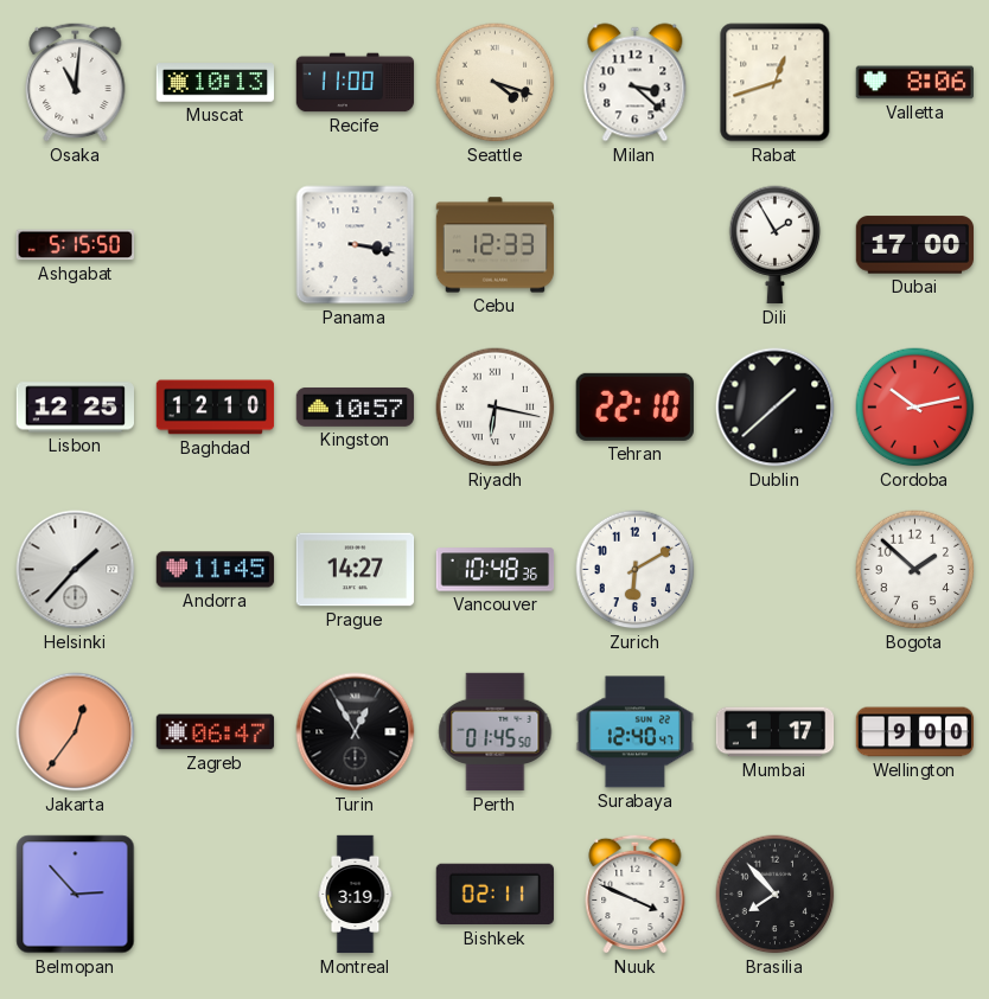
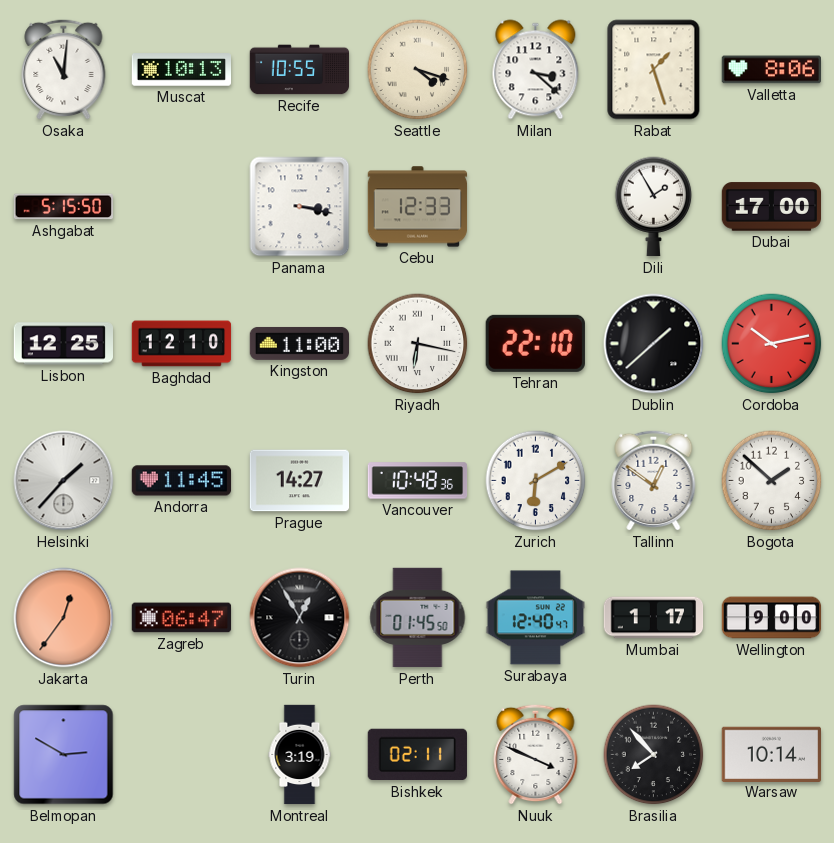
Recife: 11:00 -> 10:55
Rabat: 12:42 -> 1:27
Kingston: 10:57 -> 11:00
Tallinn: none -> 12:51
Belmopan: 2:53 -> 2:50
Warsaw: none -> 10:14
